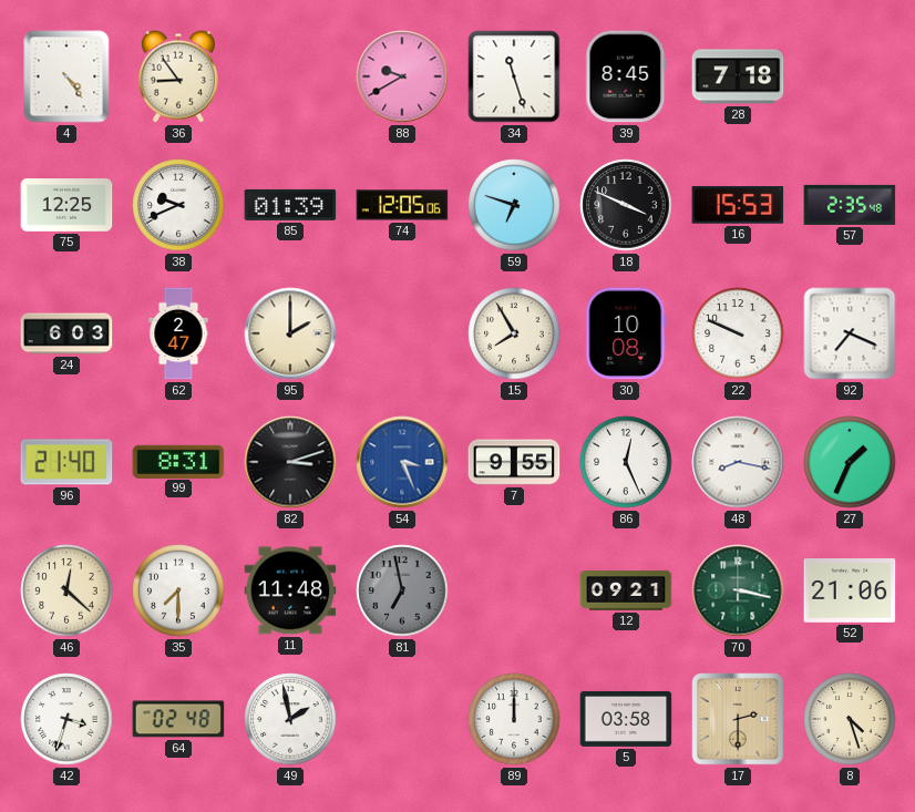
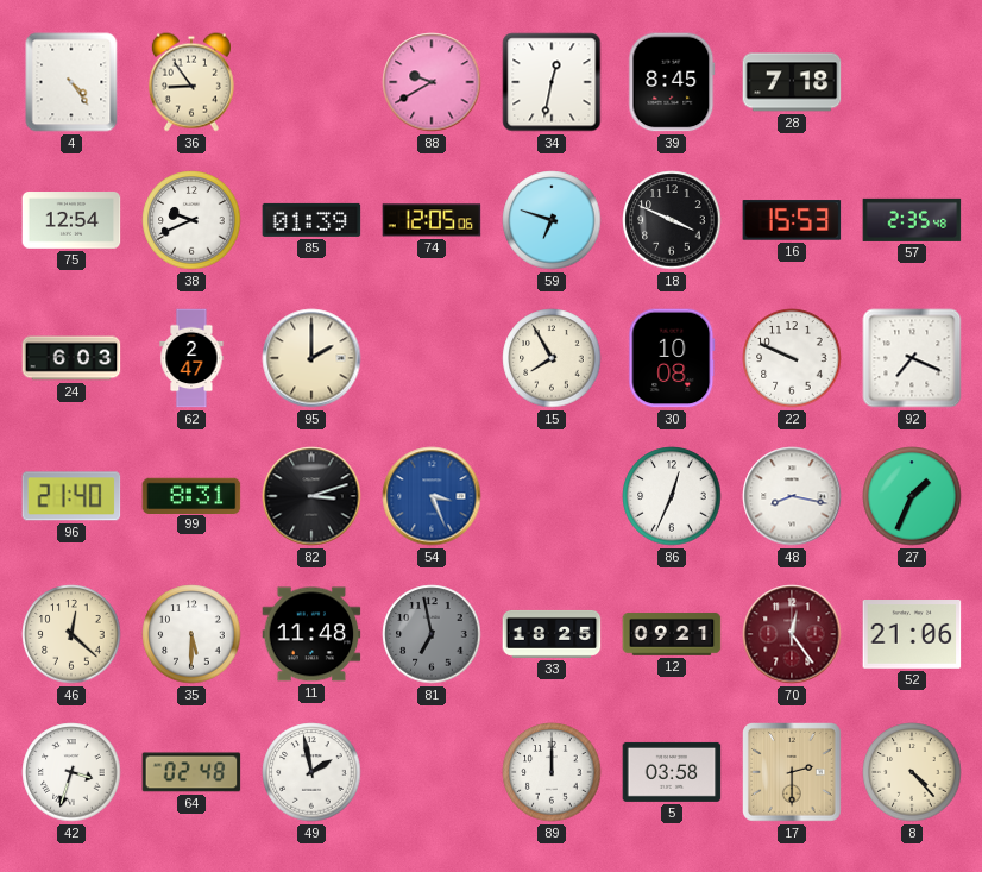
34: 11:27 -> 12:32
75: 12:25 -> 12:54
7: 9:55 -> none
86: 12:26 -> 12:34
35: 7:30 -> 5:30
33: none -> 18:25
70: 3:17 -> 12:24
70 dial: green -> burgundy
8: 4:27 -> 4:23
